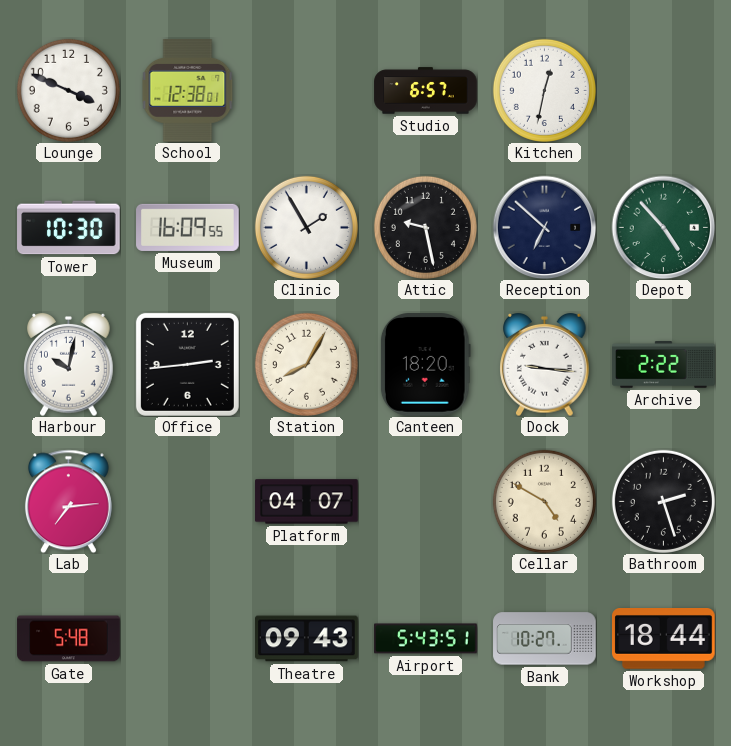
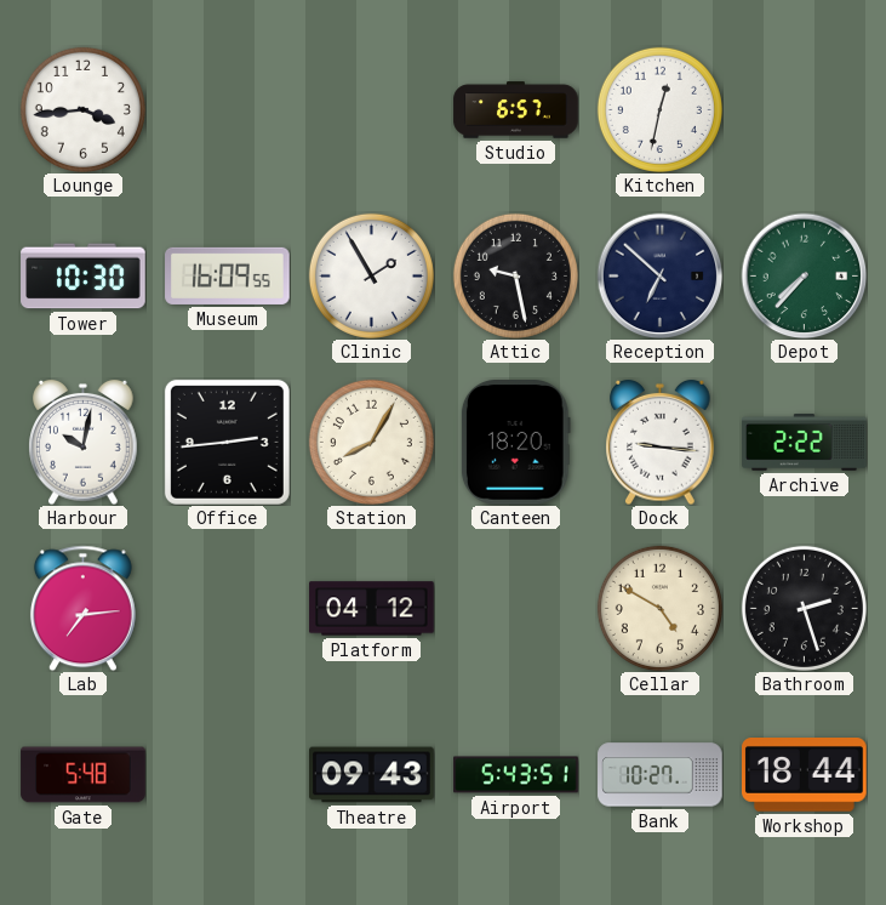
Lounge: 3:49 -> 3:44
School: 12:38 -> none
Depot: 4:53 -> 7:37
Platform: 04:07 -> 04:12
